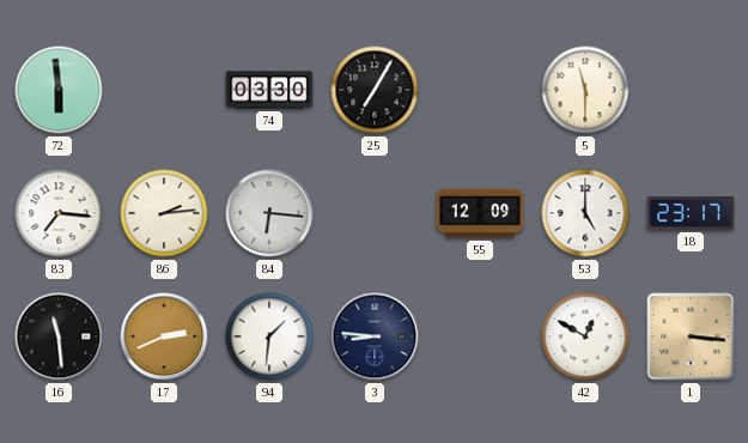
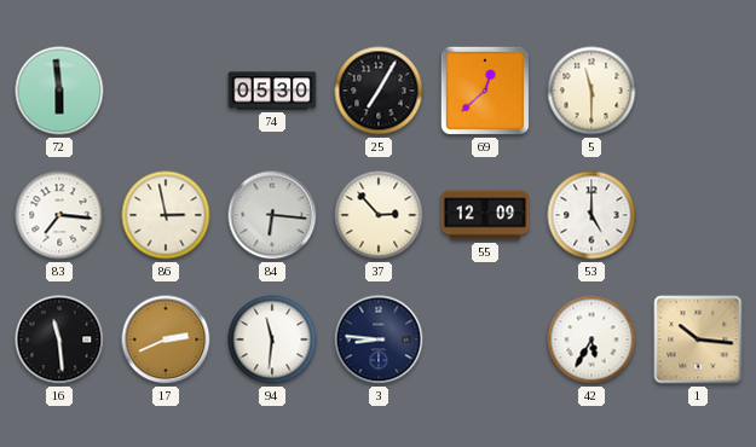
74: 03:30 -> 05:30
69: none -> 12:38
86: 2:14 -> 2:58
37: none -> 2:53
18: 23:17 -> none
94: 1:31 -> 11:31
42: 12:50 -> 5:35
1: 3:16 -> 10:16
